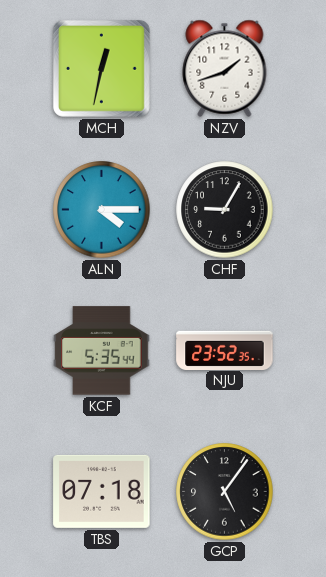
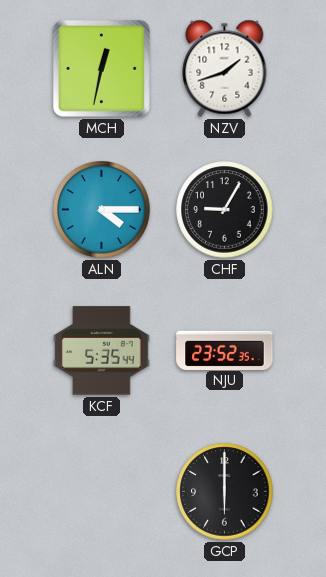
TBS: 07:18 -> none
GCP: 5:06 -> 6:00
